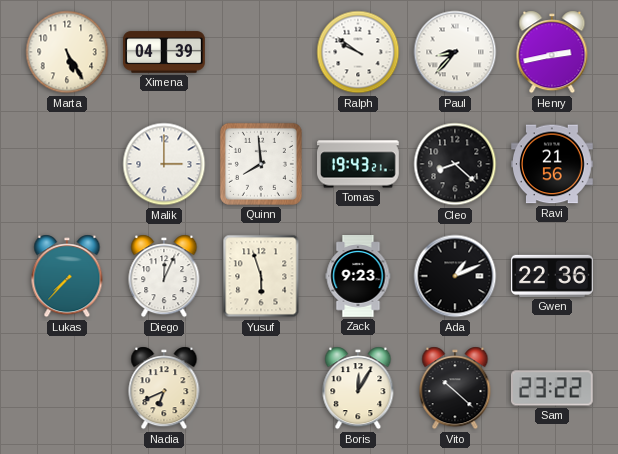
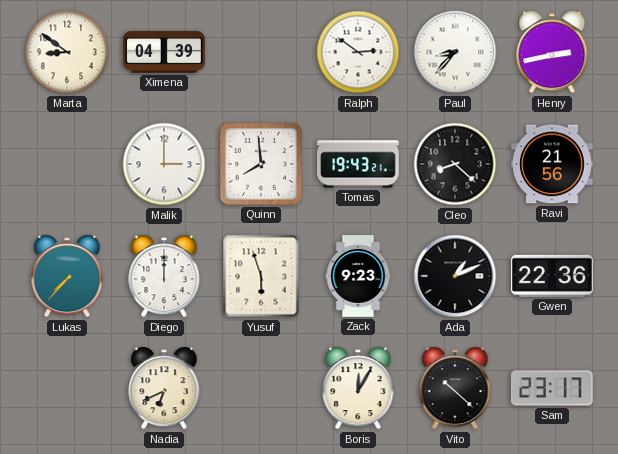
Marta: 5:25 -> 8:51
Ralph: 9:51 -> 2:51
Diego: 12:04 -> 12:00
Sam: 23:22 -> 23:17
